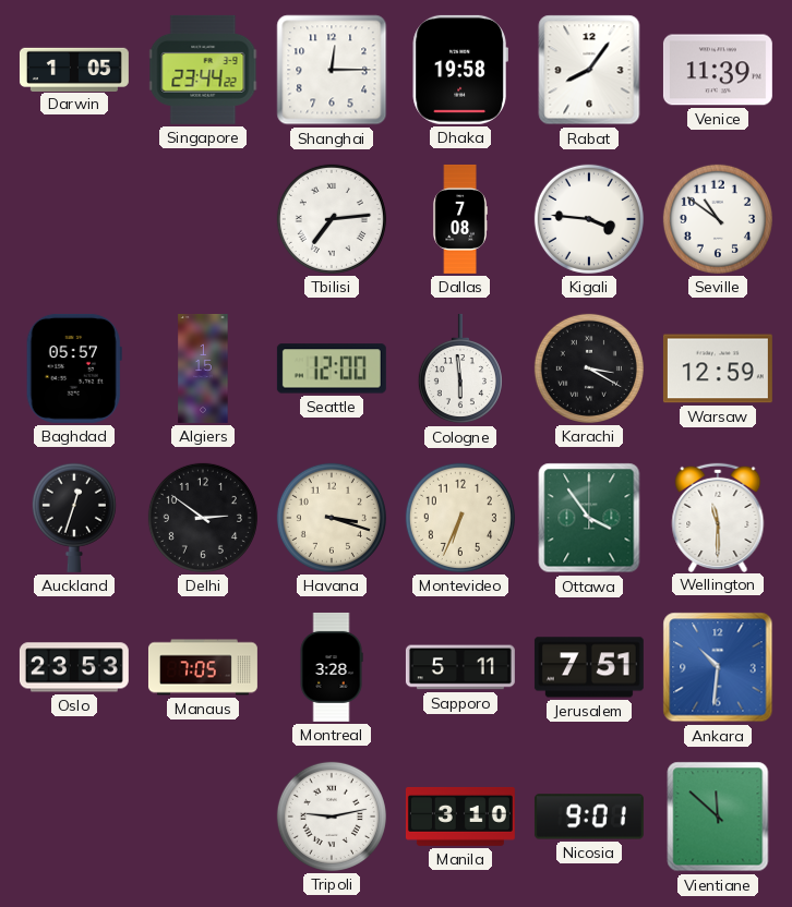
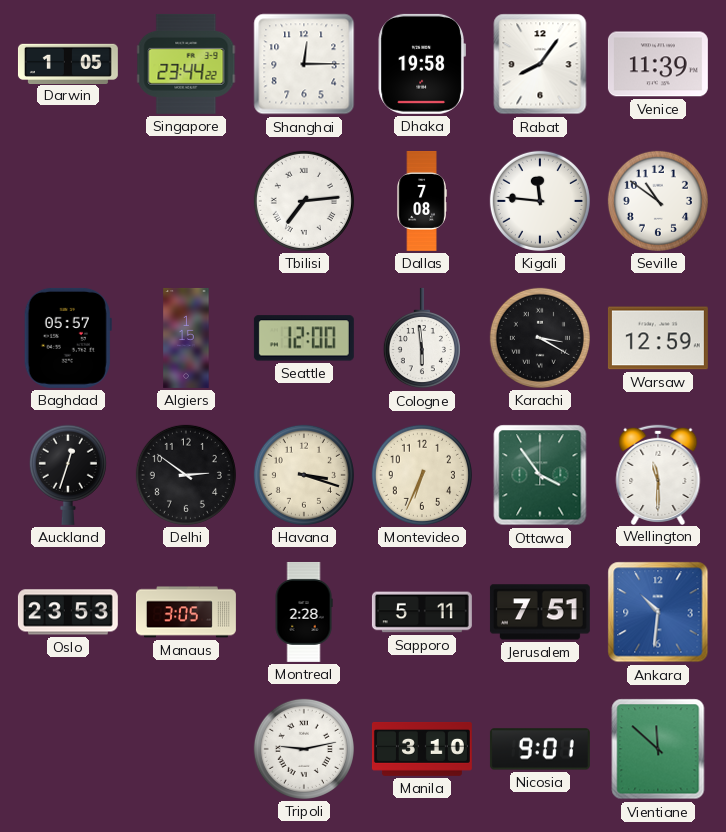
Kigali: 3:46 -> 11:46
Manaus: 7:05 -> 3:05
Montreal: 3:28 -> 2:28
